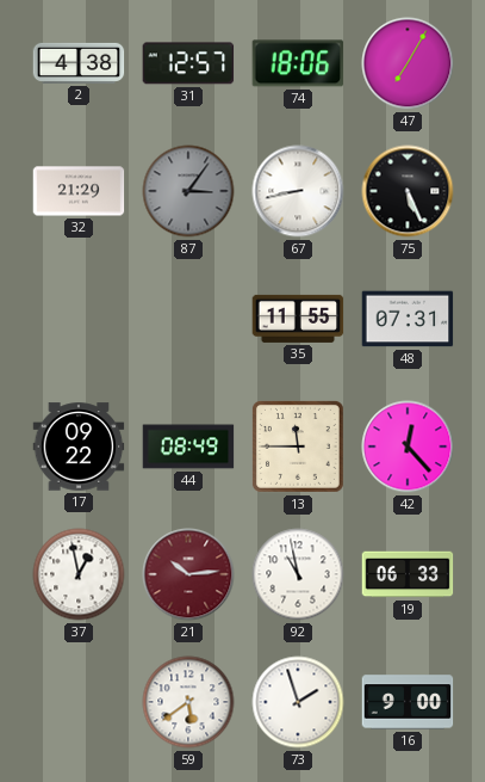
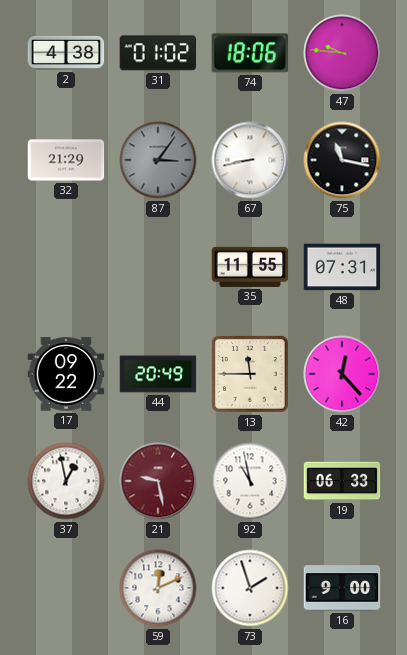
31: 12:57 -> 01:02
47: 7:05 -> 9:46
75: 5:26 -> 11:17
44: 08:49 -> 20:49
21: 10:14 -> 9:28
59: 5:39 -> 12:11
